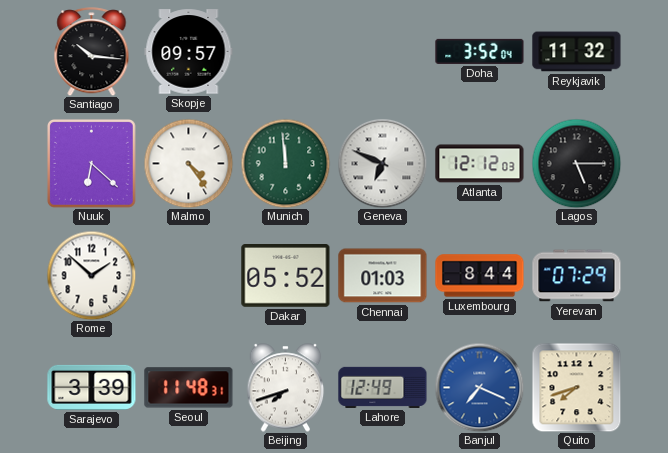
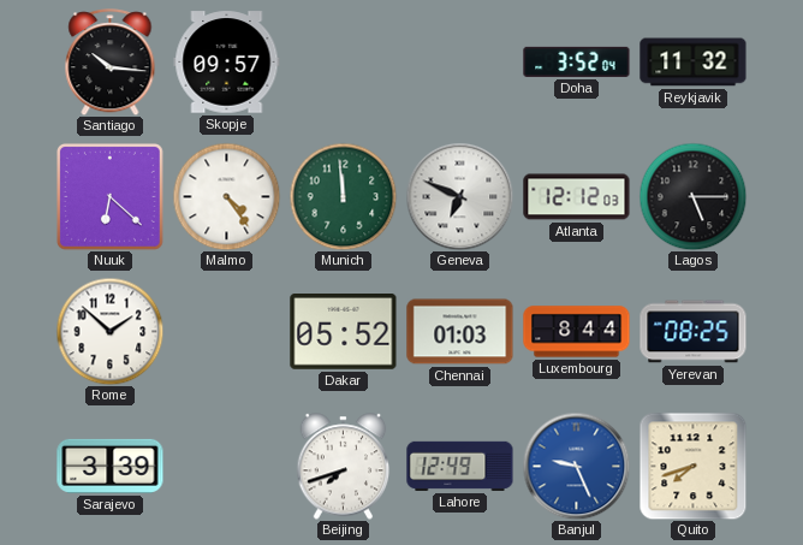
Yerevan: 07:29 -> 08:25
Seoul: 11:48 -> none
Banjul: 7:19 -> 9:26
